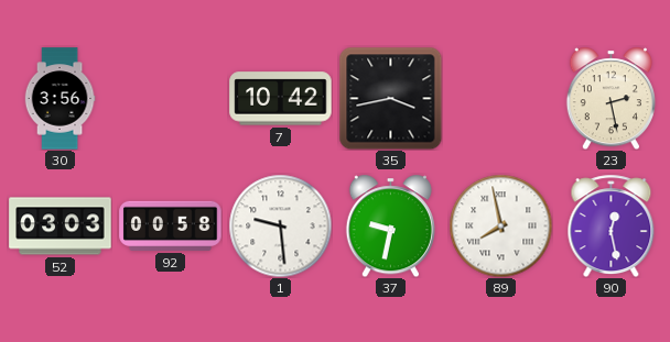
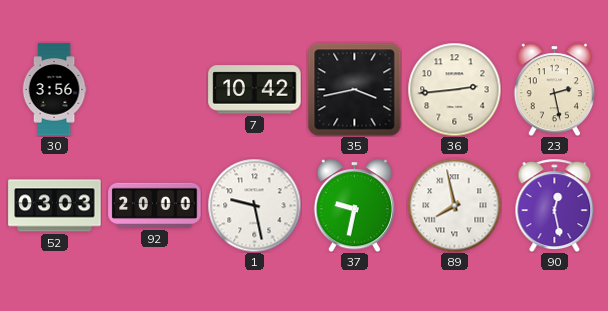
36: none -> 2:44
92: 00:58 -> 20:00
1: 9:29 -> 9:28
